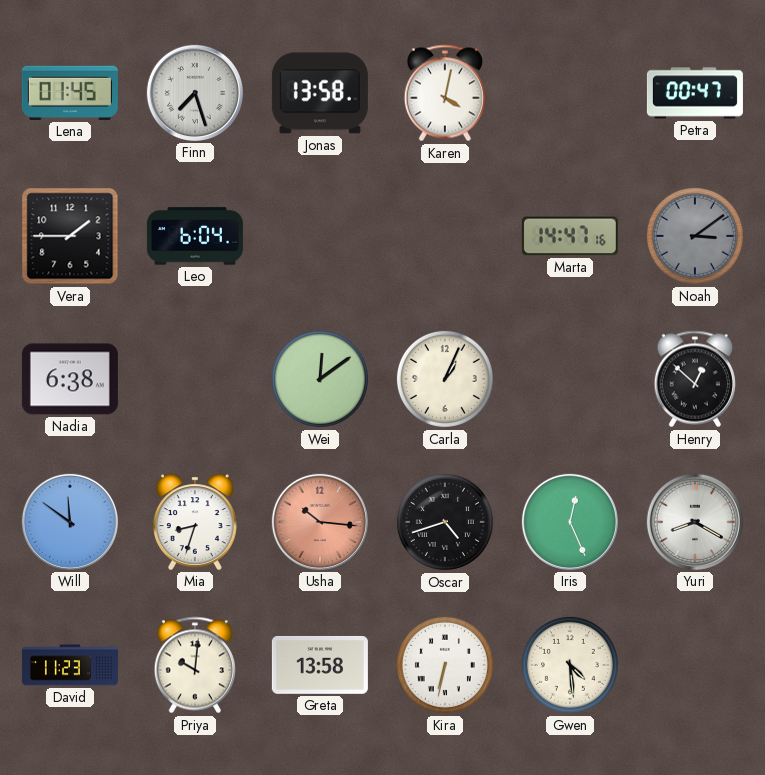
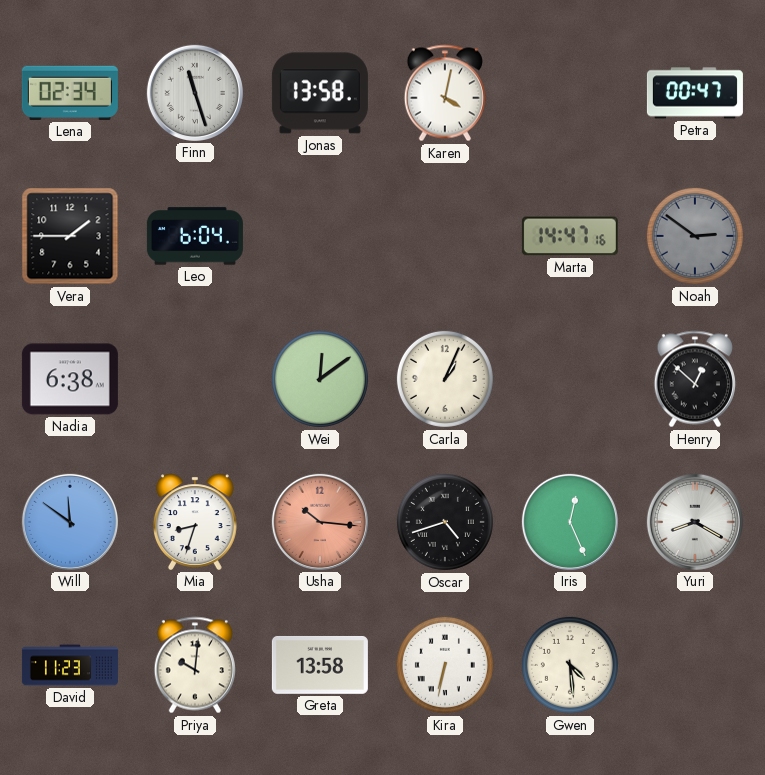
Lena: 01:45 -> 02:34
Finn: 7:27 -> 11:27
Noah: 3:09 -> 2:51
